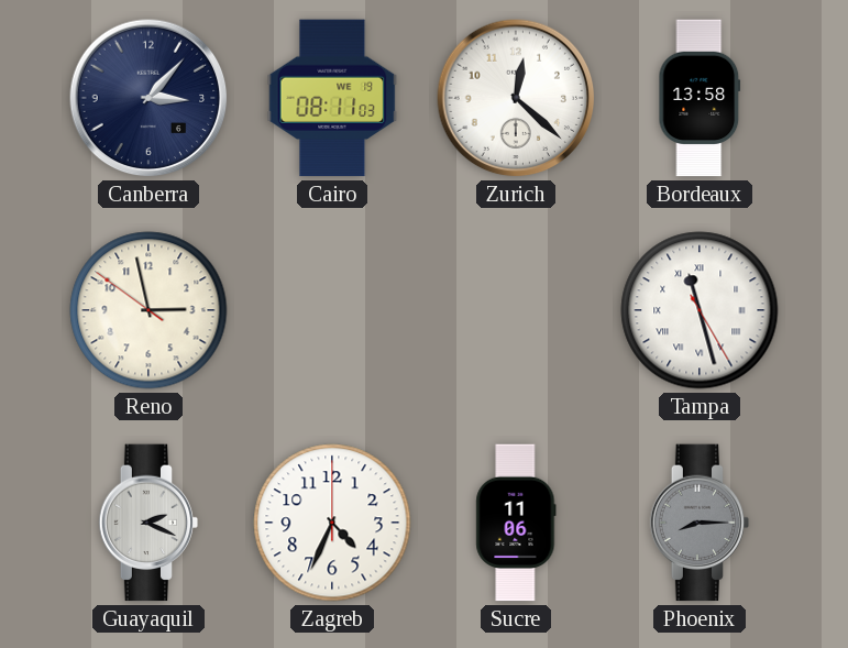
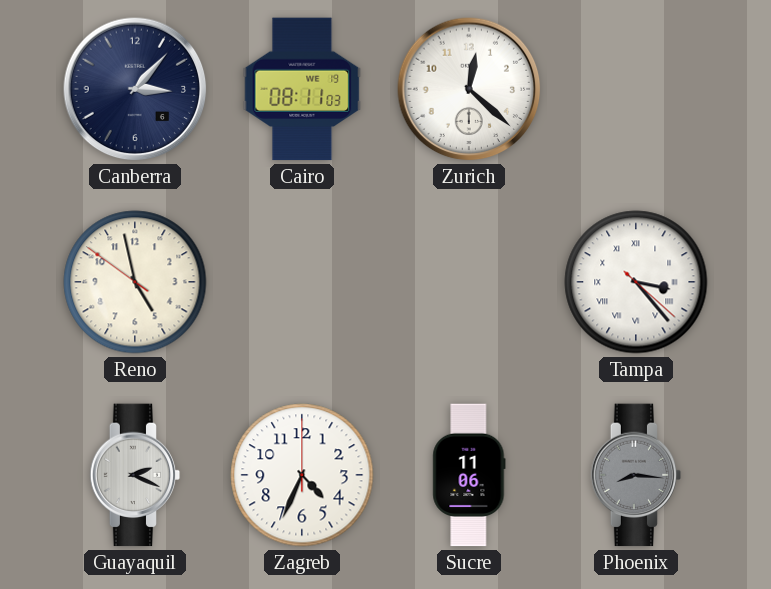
Bordeaux: 13:58 -> none
Reno: 2:57 -> 4:57
Tampa: 11:27 -> 3:23
Phoenix: 8:15 -> 8:16
